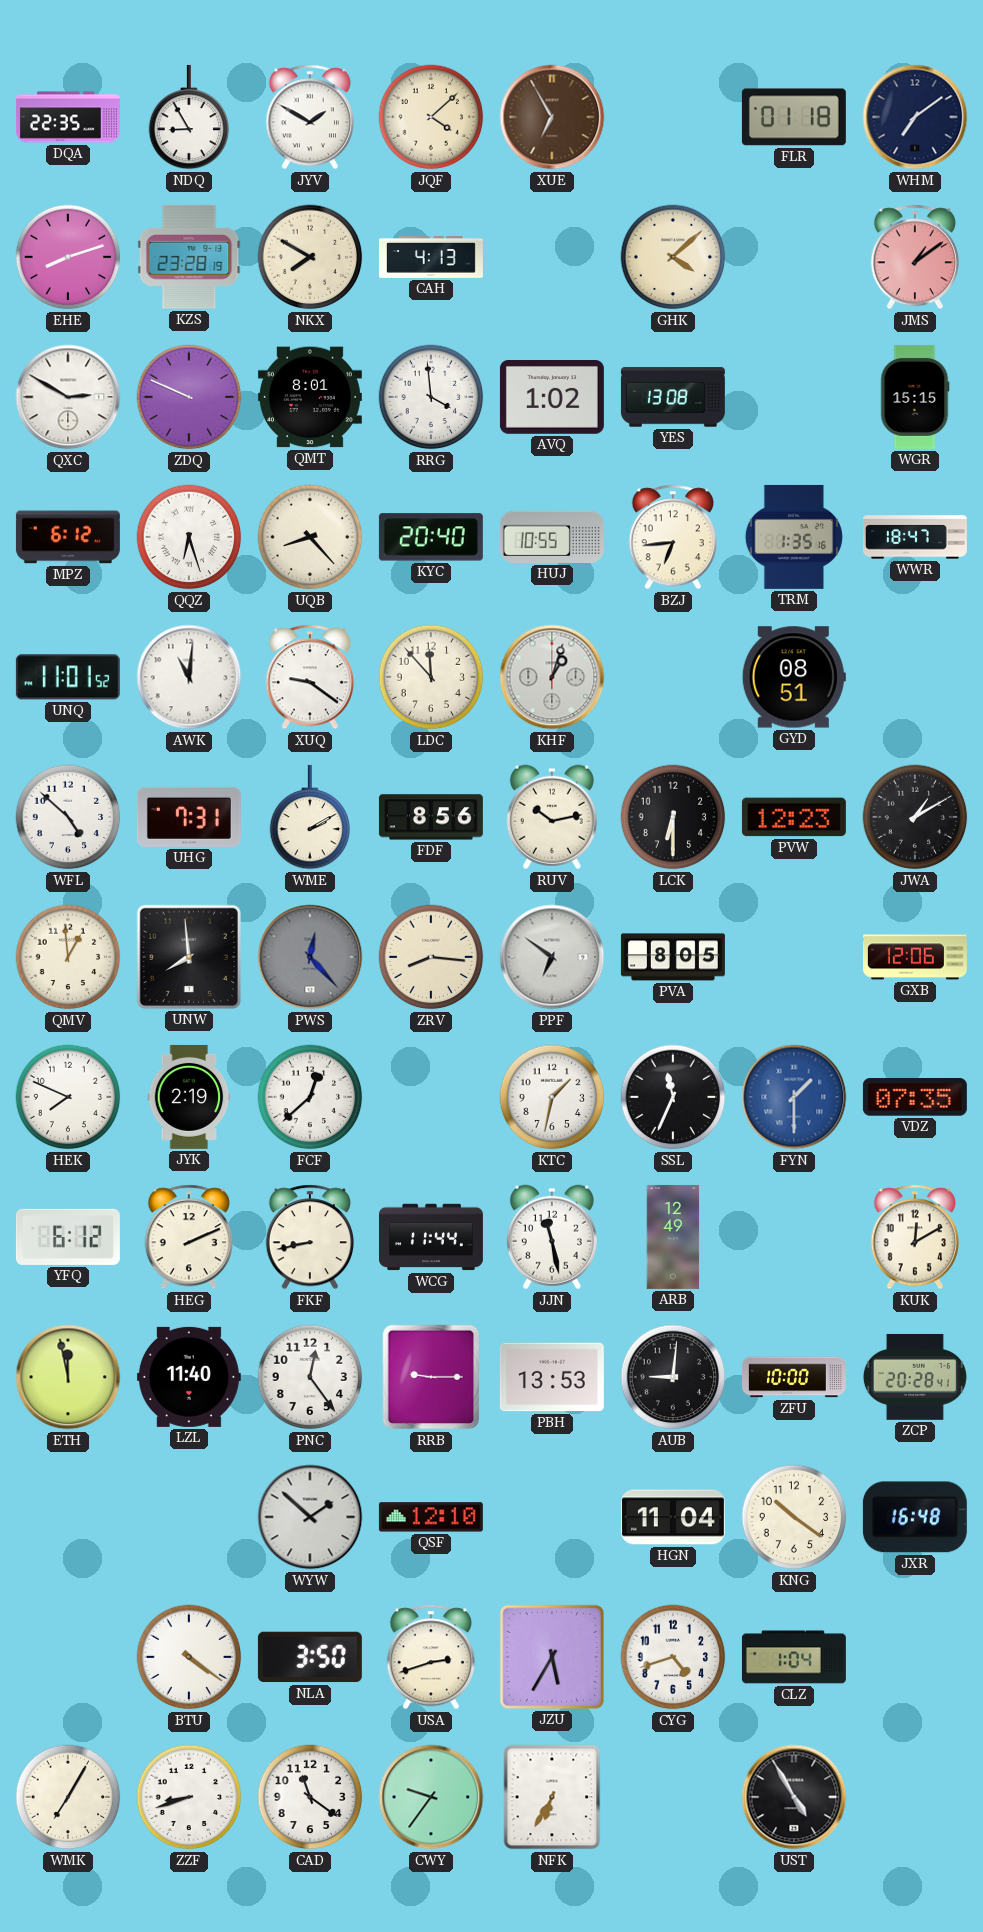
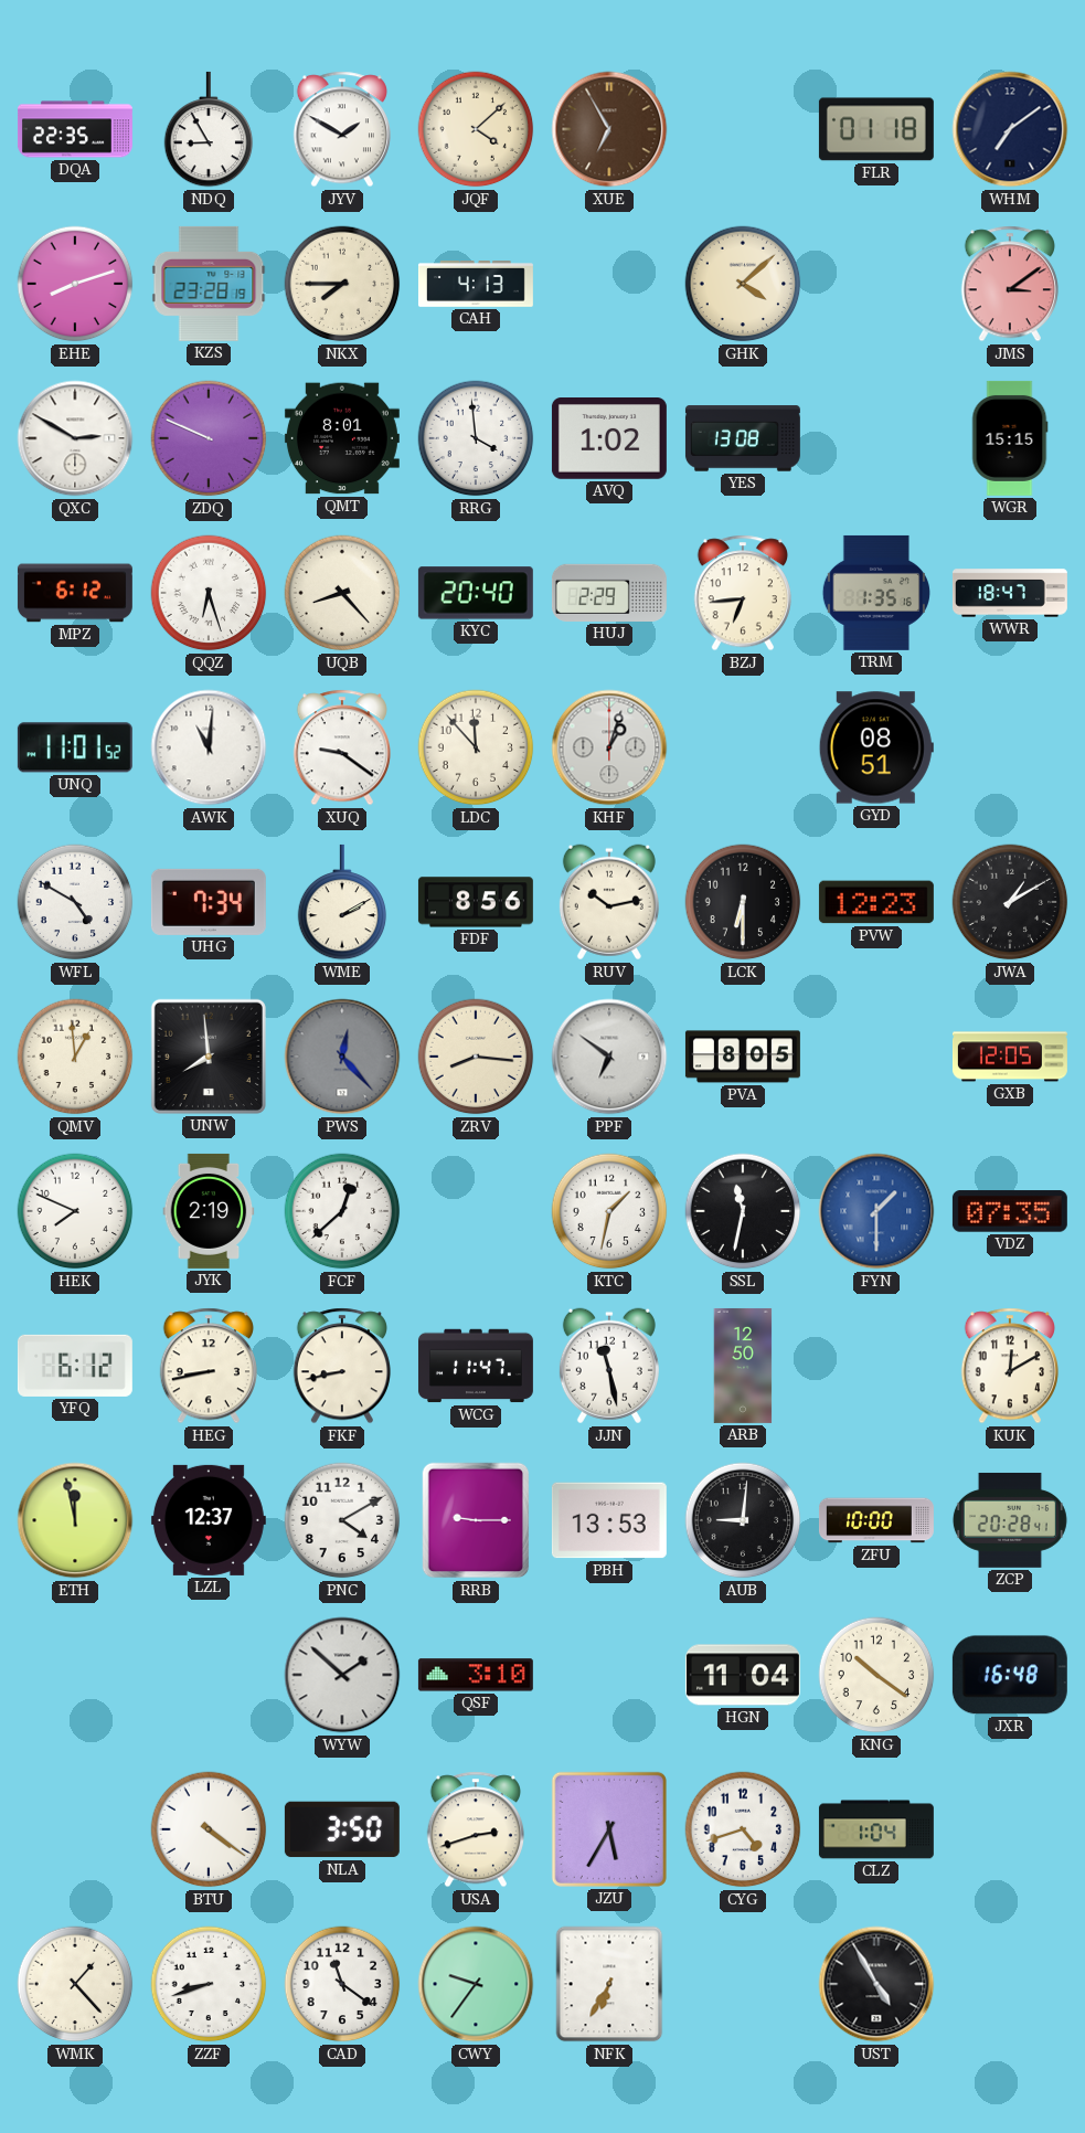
NKX: 7:50 -> 7:45
JMS: 1:09 -> 3:09
HUJ: 10:55 -> 2:29
WFL: 4:52 -> 4:50
UHG: 7:31 -> 7:34
GXB: 12:06 -> 12:05
SSL: 11:34 -> 11:32
HEG: 2:11 -> 8:43
WCG: 11:44 -> 11:47
ARB: 12:49 -> 12:50
LZL: 11:40 -> 12:37
PNC: 12:24 -> 4:10
QSF: 12:10 -> 3:10
WMK: 7:05 -> 1:23
